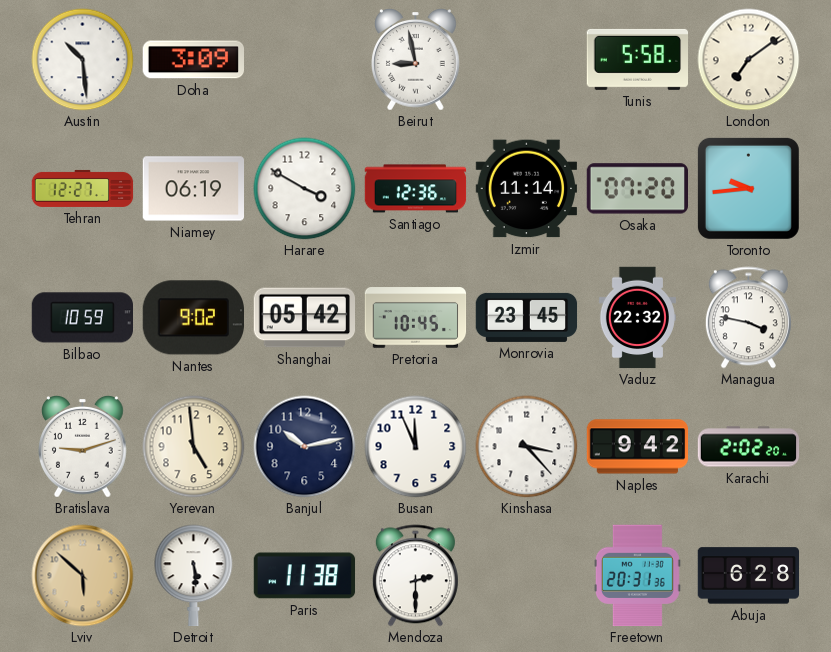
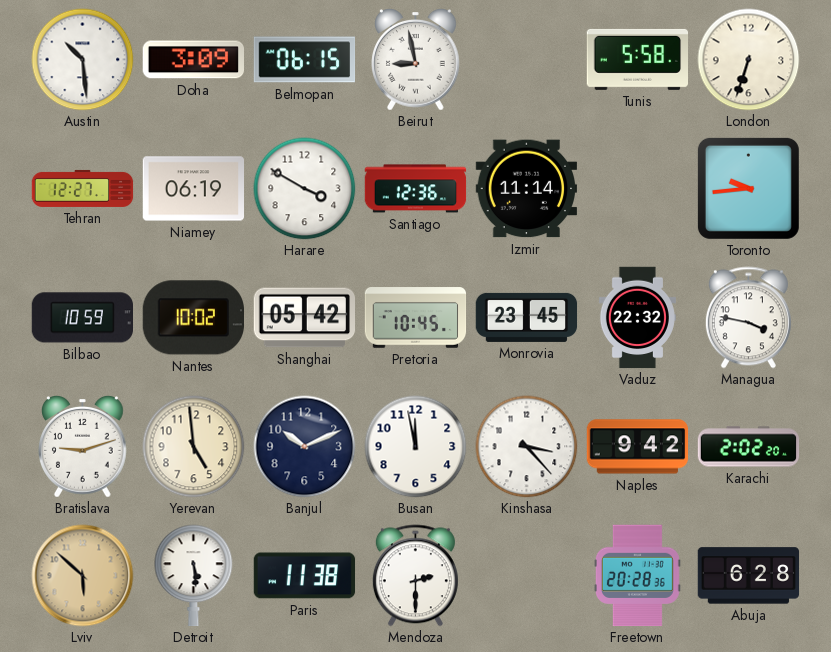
Belmopan: none -> 06:15
London: 7:09 -> 6:33
Osaka: 07:20 -> none
Nantes: 9:02 -> 10:02
Banjul: 10:13 -> 10:11
Busan: 11:56 -> 11:58
Freetown: 20:31 -> 20:28
